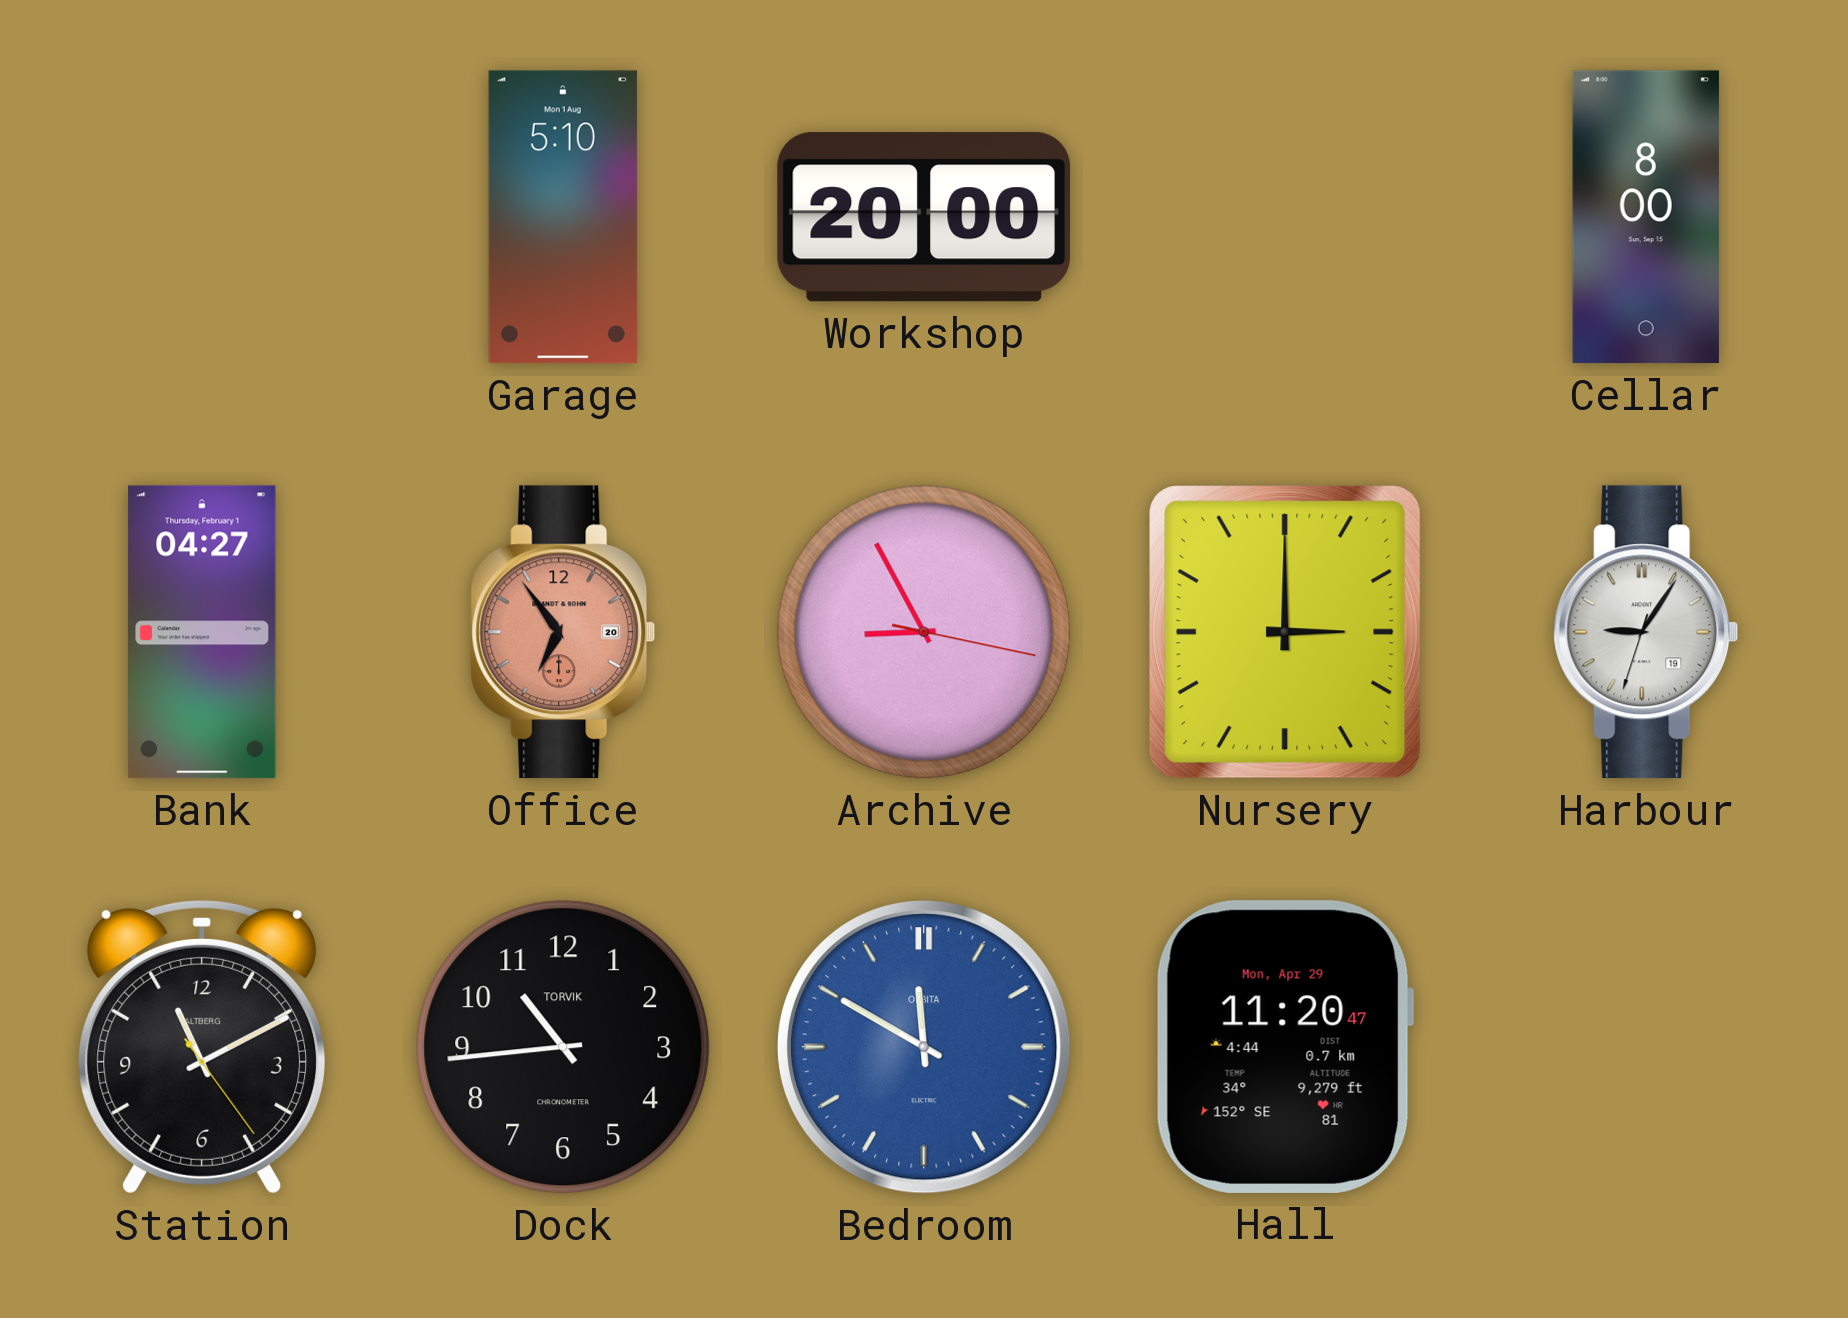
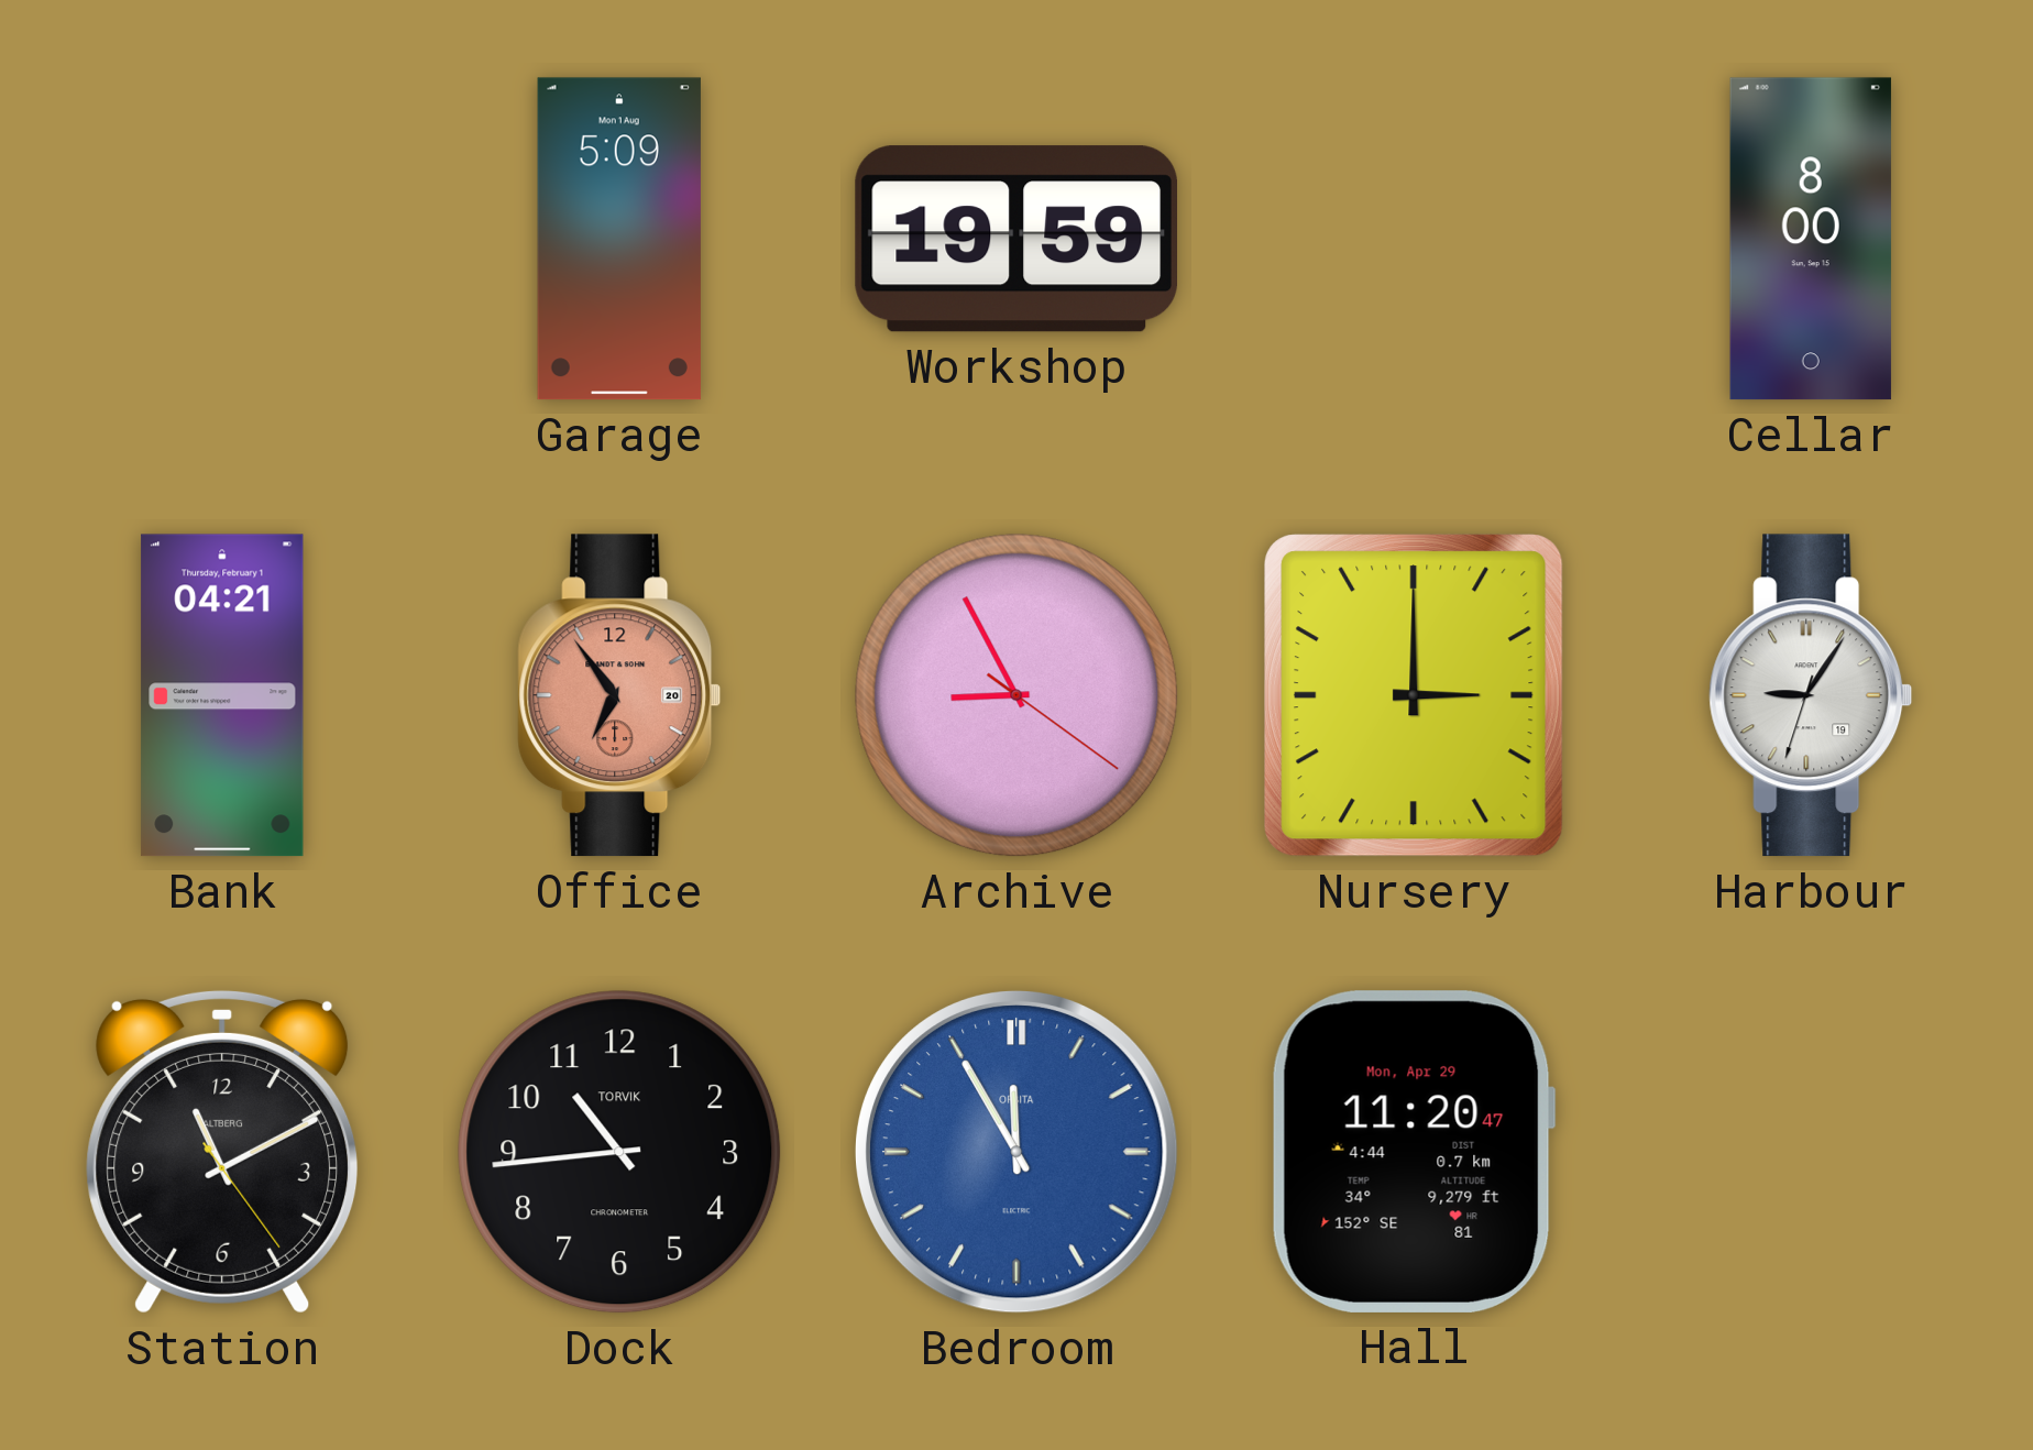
Garage: 5:10 -> 5:09
Workshop: 20:00 -> 19:59
Bank: 04:27 -> 04:21
Archive: 8:55:17 -> 8:55:21
Bedroom: 11:50 -> 11:55
